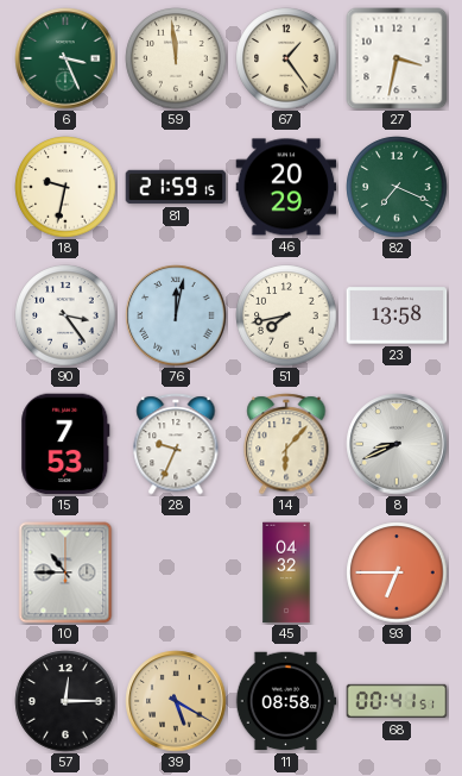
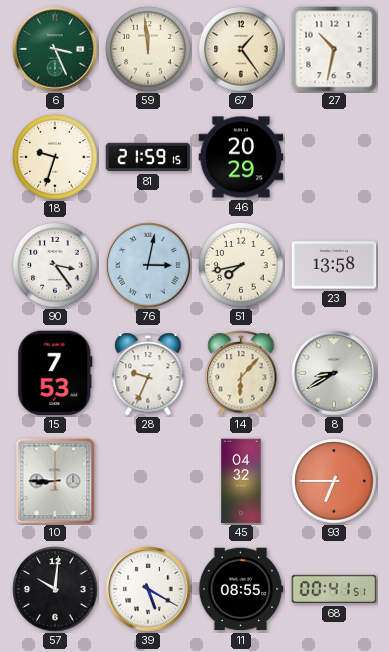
27: 3:32 -> 10:32
18: 9:32 -> 9:33
82: 7:19 -> none
76: 12:02 -> 3:02
8: 8:41 -> 8:40
10: 10:45 -> 8:45
57: 12:15 -> 10:01
39 dial: champagne -> white
11: 08:58 -> 08:55
